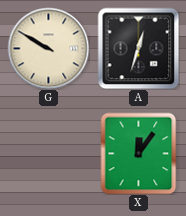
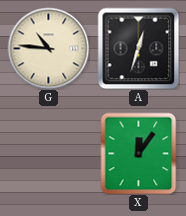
G: 9:50 -> 10:46
